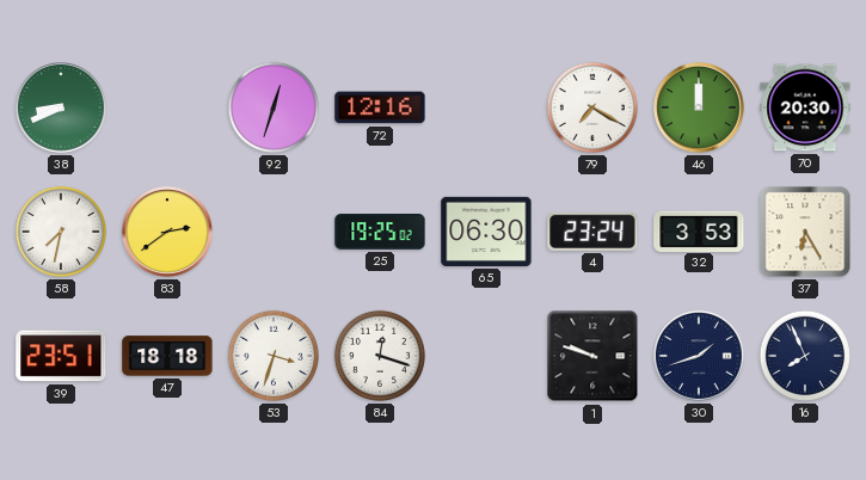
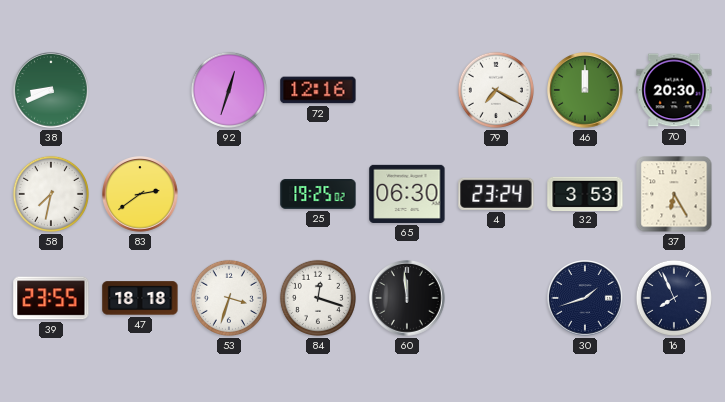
39: 23:51 -> 23:55
60: none -> 11:59
1: 9:48 -> none
